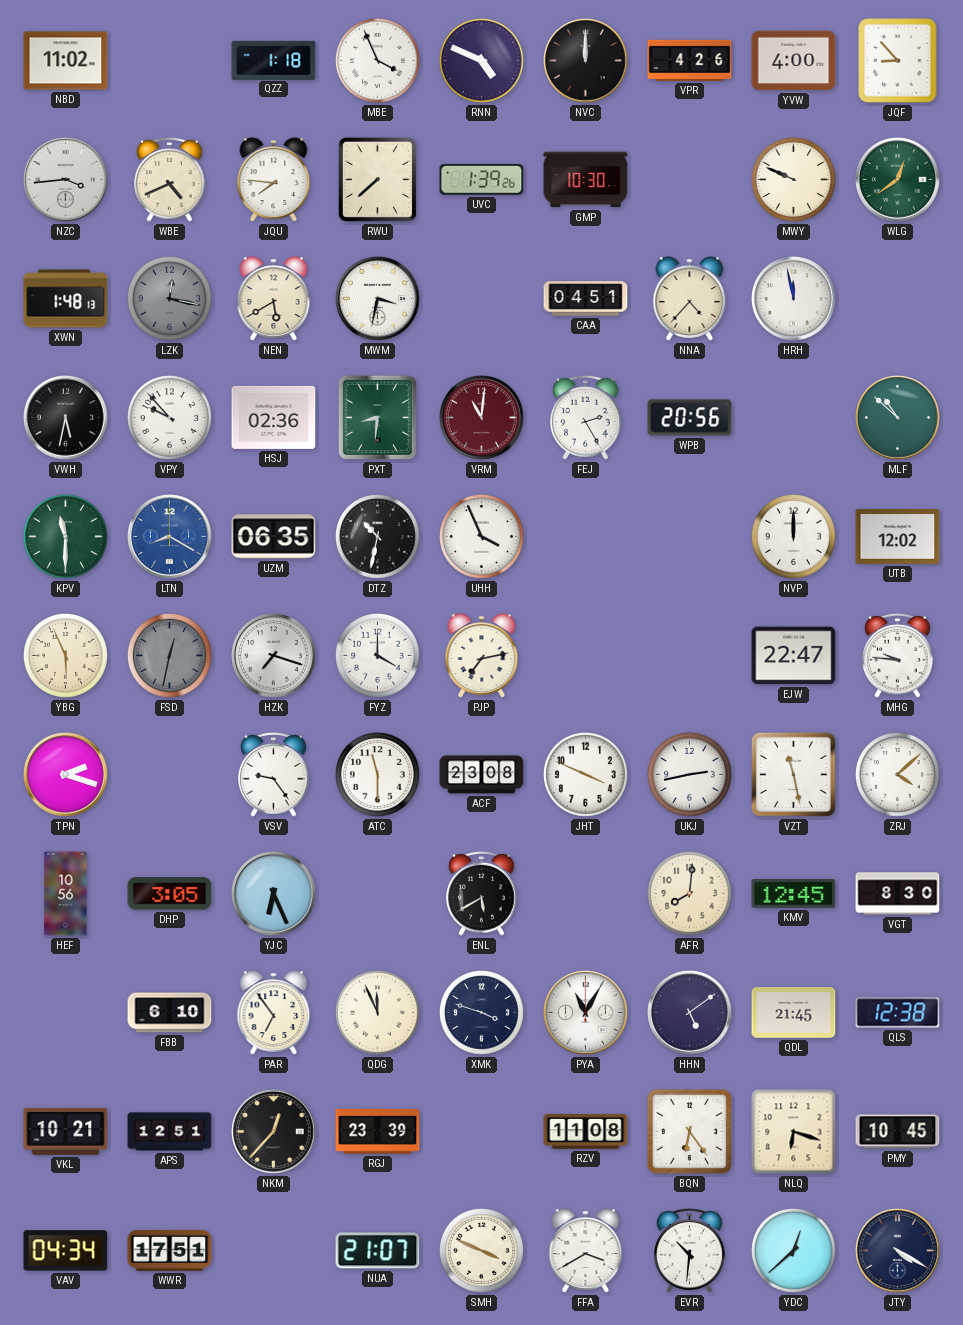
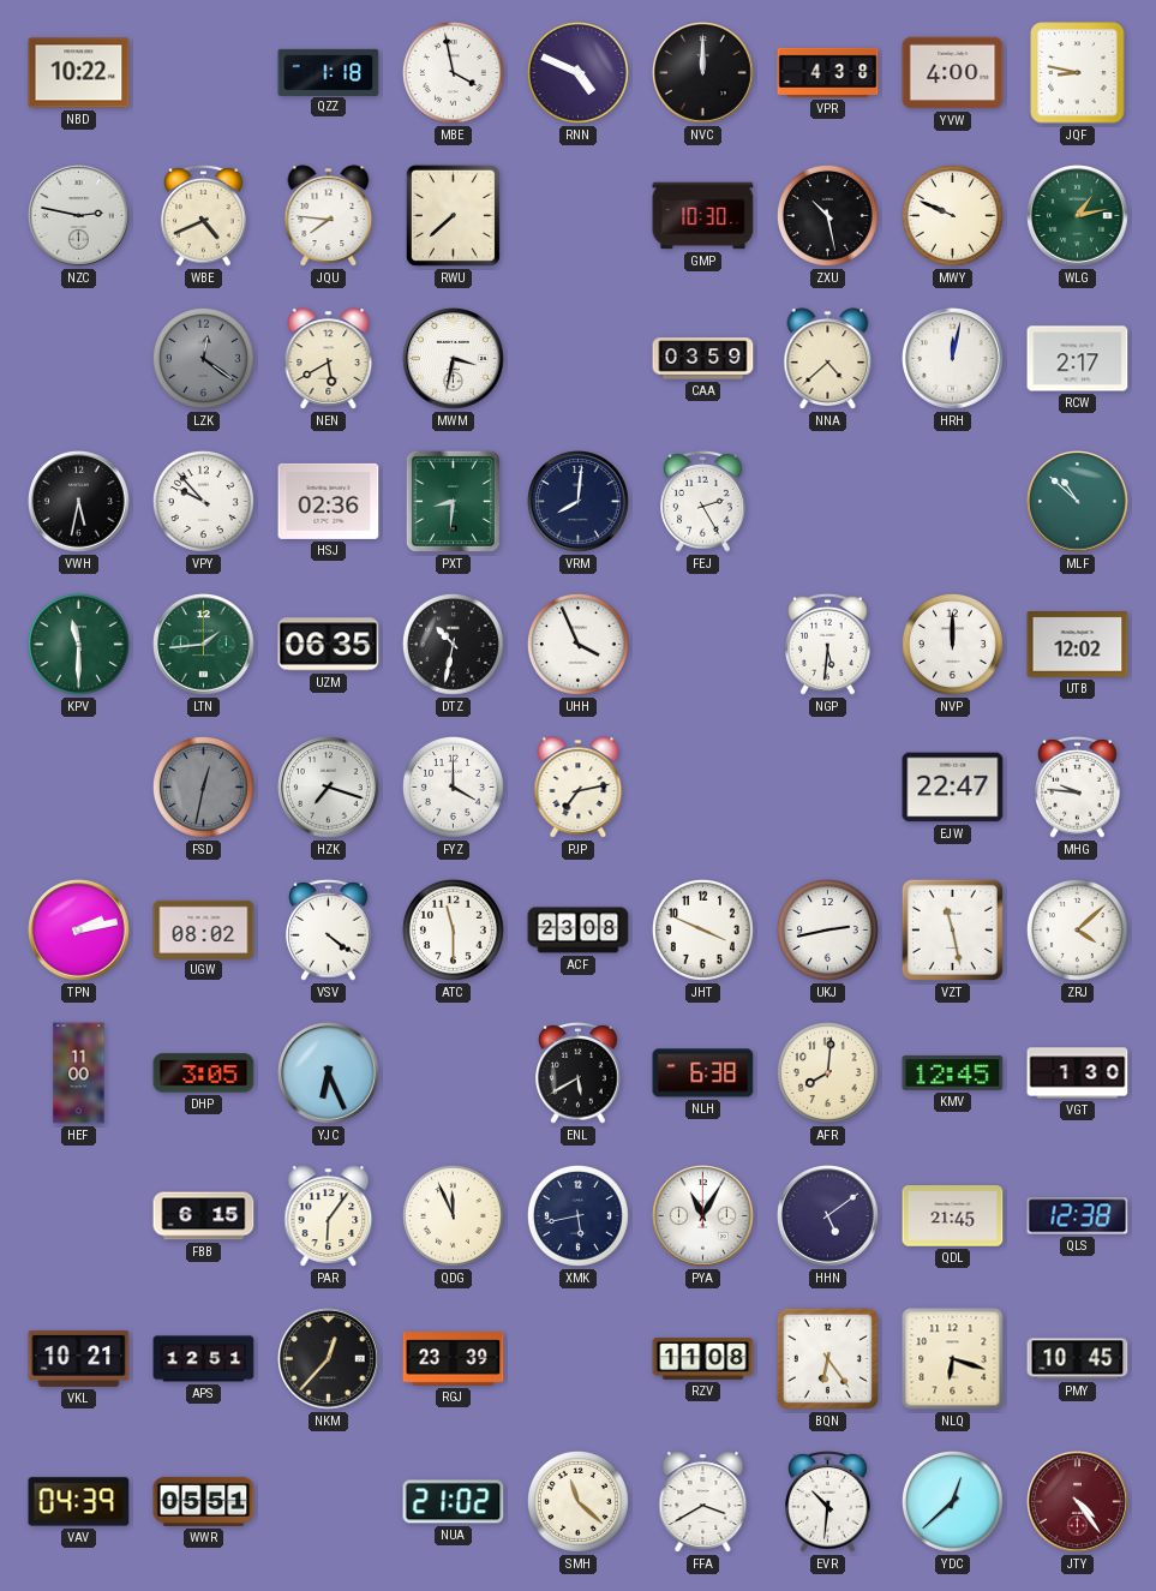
NBD: 11:02 -> 10:22
MBE: 3:56 -> 3:58
VPR: 4:26 -> 4:38
JQF: 8:53 -> 8:47
NZC: 3:44 -> 2:47
UVC: 1:39 -> none
ZXU: none -> 10:28
WLG: 12:39 -> 1:13
XWN: 1:48 -> none
LZK: 12:17 -> 12:21
CAA: 04:51 -> 03:59
NNA: 4:37 -> 4:38
HRH: 11:58 -> 12:02
RCW: none -> 2:17
VRM: 11:01 -> 8:01
VRM dial: burgundy -> navy
WPB: 20:56 -> none
LTN: 8:20 -> 1:44
LTN dial: blue -> green
NGP: none -> 5:31
YBG: 5:56 -> none
TPN: 2:18 -> 2:13
UGW: none -> 08:02
VSV: 9:24 -> 4:21
HEF: 10:56 -> 11:00
NLH: none -> 6:38
VGT: 8:30 -> 1:30
FBB: 6:10 -> 6:15
PAR: 6:54 -> 6:06
XMK: 3:48 -> 5:43
VAV: 04:34 -> 04:39
WWR: 17:51 -> 05:51
NUA: 21:07 -> 21:02
SMH: 3:49 -> 11:22
JTY: 4:20 -> 4:24
JTY dial: navy -> burgundy
